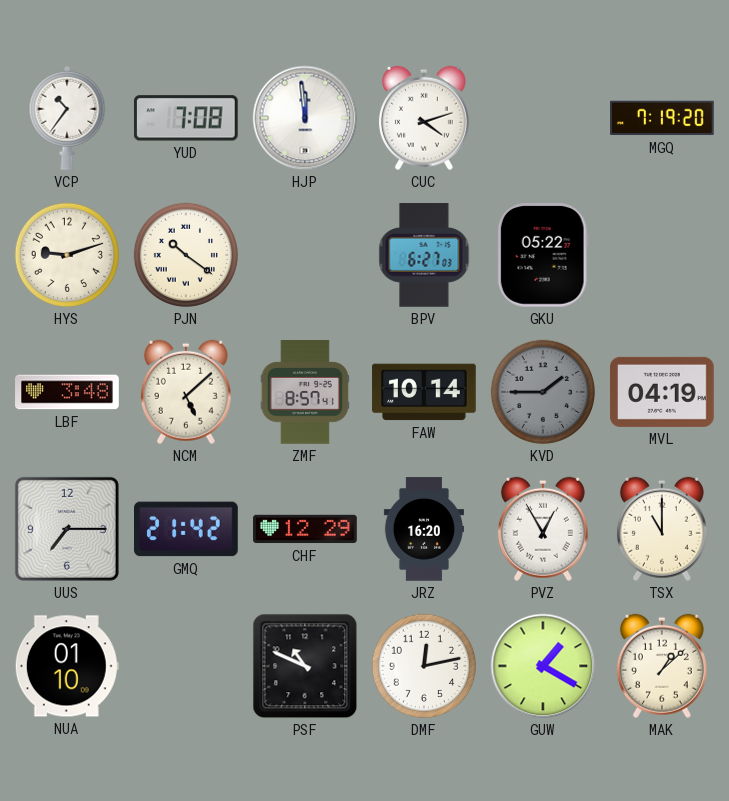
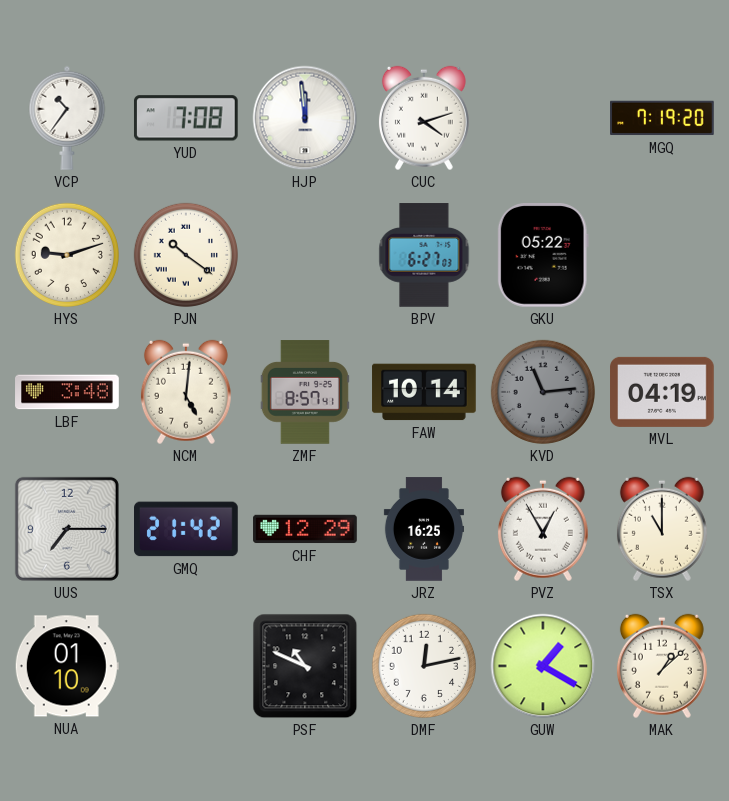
NCM: 5:08 -> 5:01
KVD: 1:45 -> 11:14
JRZ: 16:20 -> 16:25
